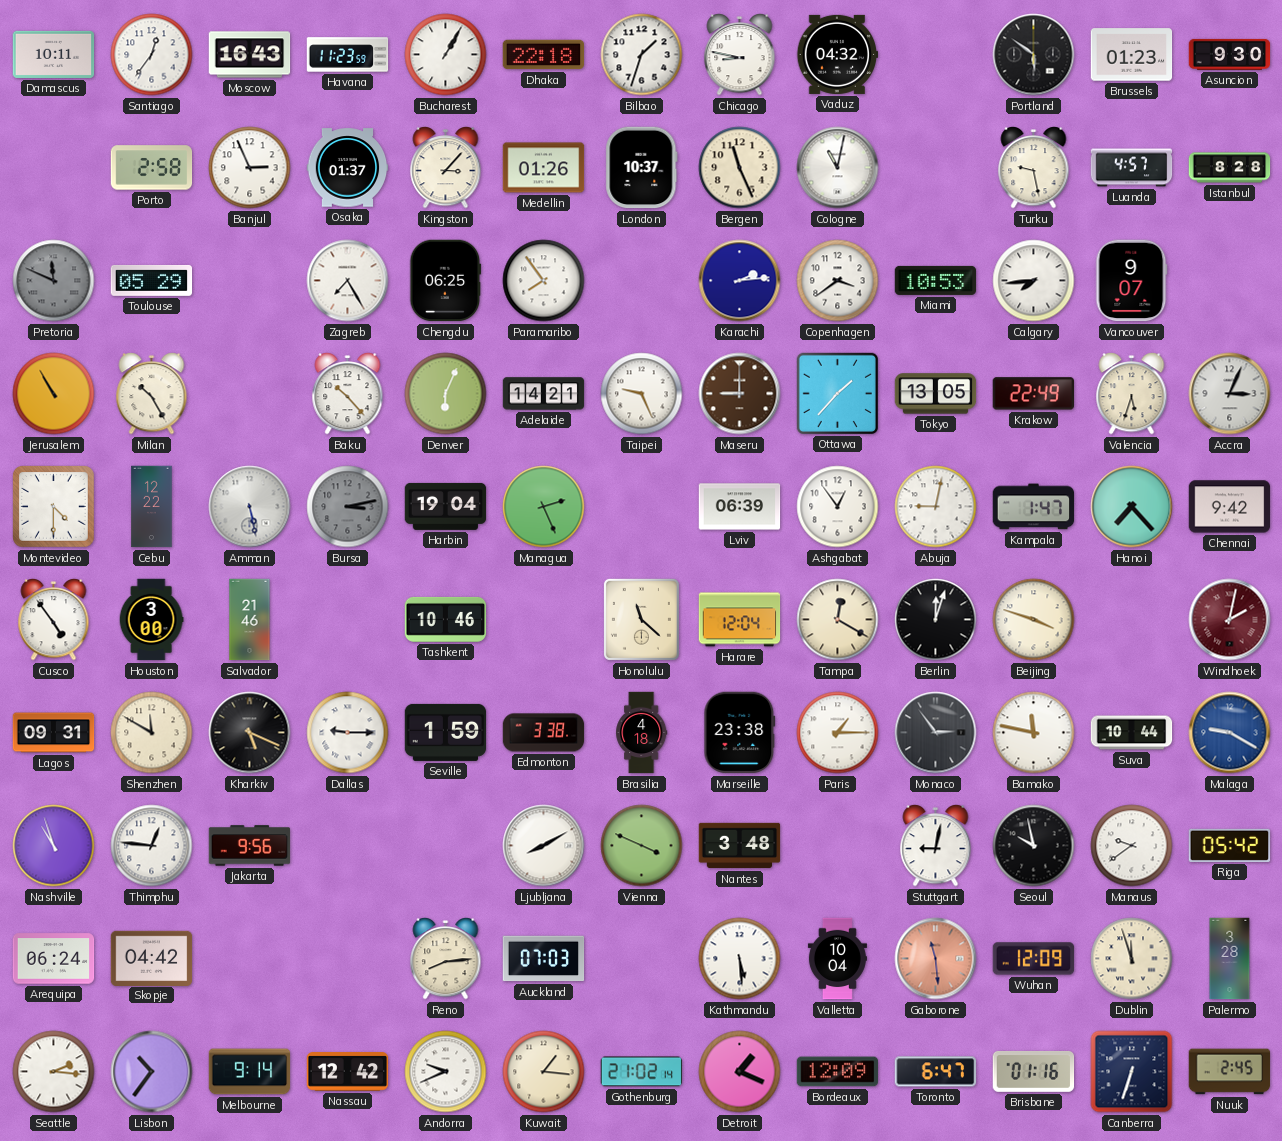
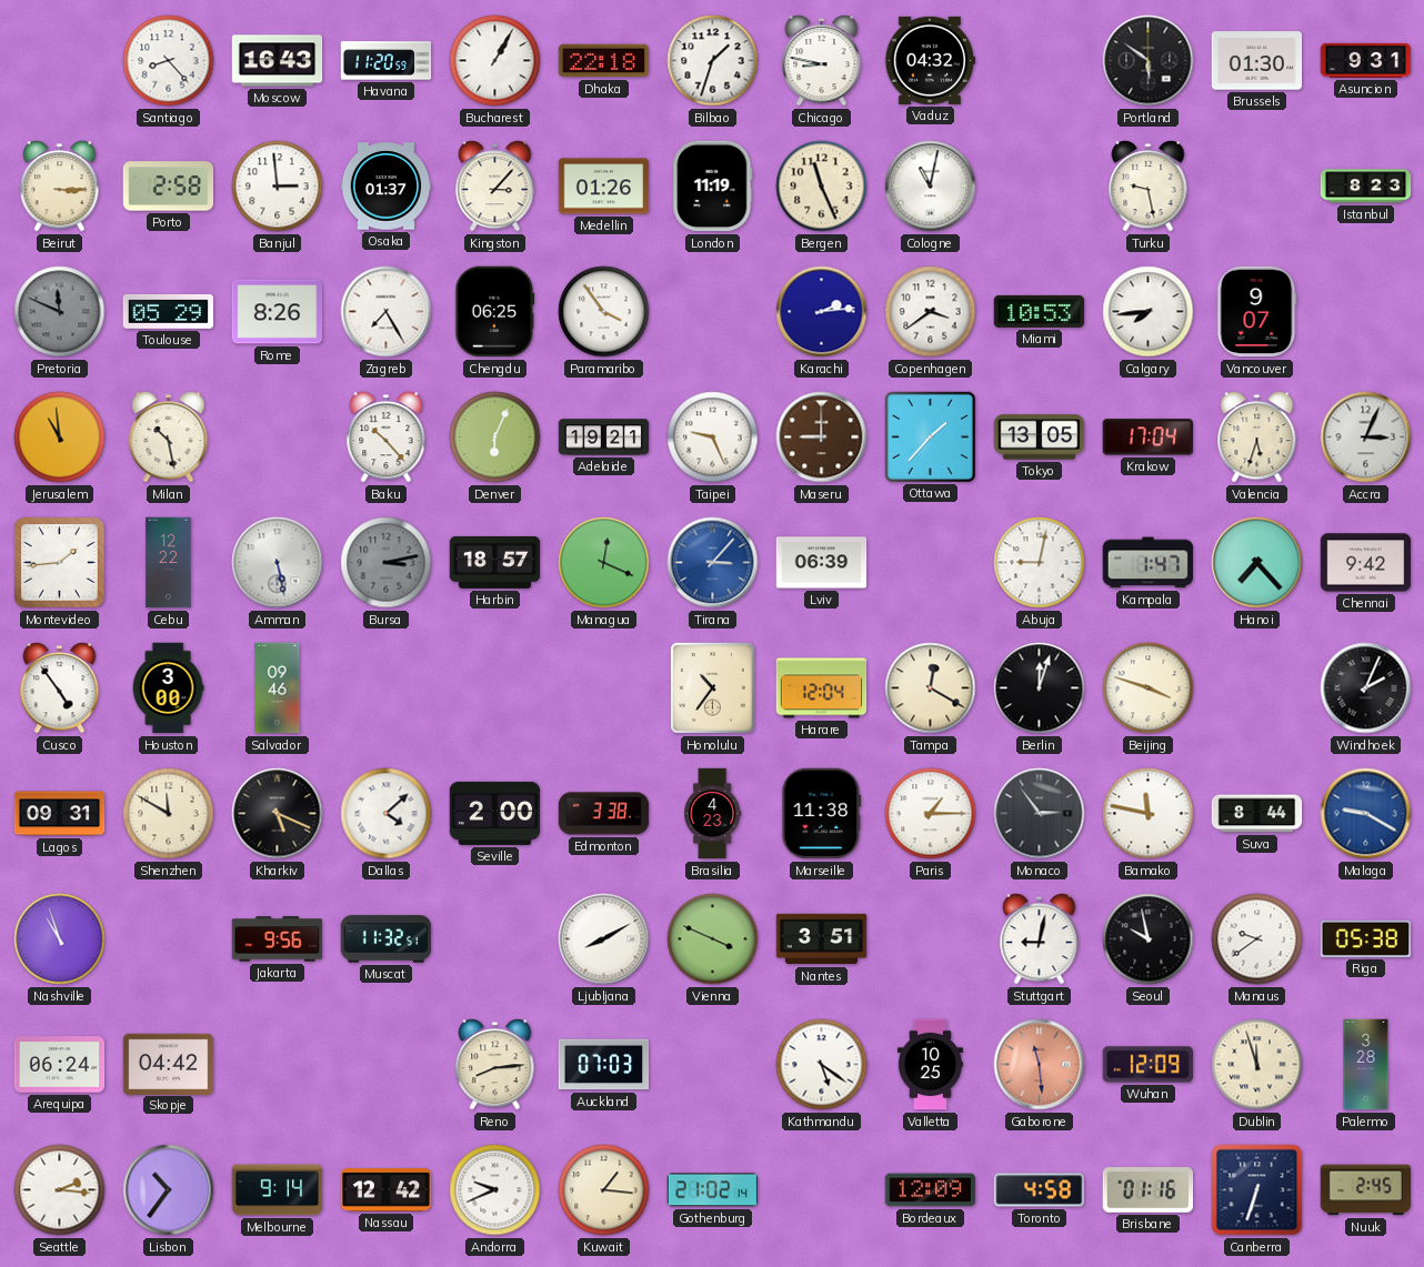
Damascus: 10:11 -> none
Santiago: 12:36 -> 8:23
Havana: 11:23 -> 11:20
Brussels: 01:23 -> 01:30
Asuncion: 9:30 -> 9:31
Beirut: none -> 3:15
Banjul: 2:56 -> 2:59
London: 10:37 -> 11:19
Luanda: 4:57 -> none
Istanbul: 8:28 -> 8:23
Rome: none -> 8:26
Paramaribo: 7:54 -> 3:54
Jerusalem: 10:55 -> 10:59
Milan: 10:25 -> 10:28
Adelaide: 14:21 -> 19:21
Krakow: 22:49 -> 17:04
Montevideo: 4:30 -> 1:44
Harbin: 19:04 -> 18:57
Managua: 2:26 -> 12:19
Tirana: none -> 3:07
Ashgabat: 12:54 -> none
Salvador: 21:46 -> 09:46
Tashkent: 10:46 -> none
Honolulu: 11:22 -> 10:36
Windhoek: 2:02 -> 2:04
Windhoek dial: burgundy -> black
Dallas: 9:15 -> 4:08
Seville: 1:59 -> 2:00
Brasilia: 4:18 -> 4:23
Marseille: 23:38 -> 11:38
Suva: 10:44 -> 8:44
Thimphu: 12:46 -> none
Muscat: none -> 11:32
Nantes: 3:48 -> 3:51
Riga: 05:42 -> 05:38
Kathmandu: 5:29 -> 5:21
Valletta: 10:04 -> 10:25
Detroit: 1:19 -> none
Toronto: 6:47 -> 4:58
